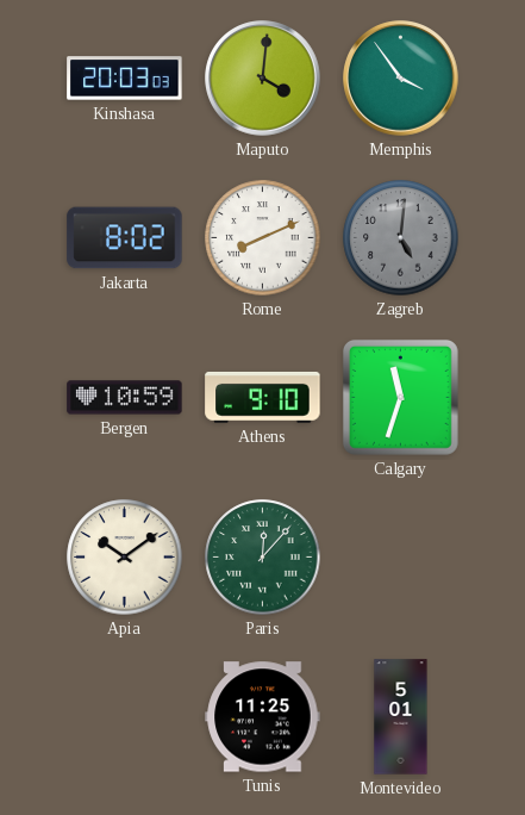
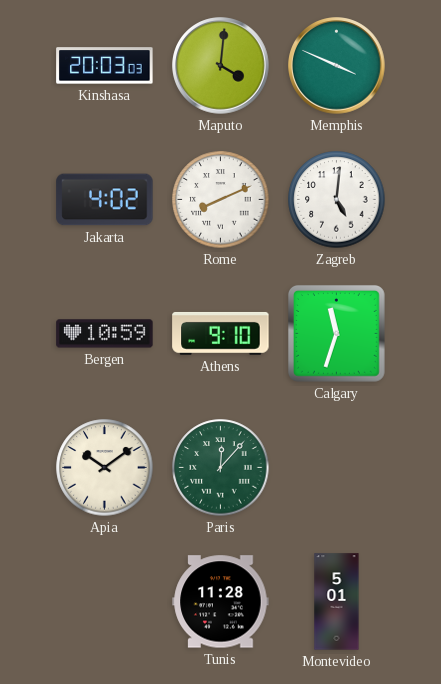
Memphis: 3:54 -> 3:49
Jakarta: 8:02 -> 4:02
Zagreb dial: grey -> white
Tunis: 11:25 -> 11:28
